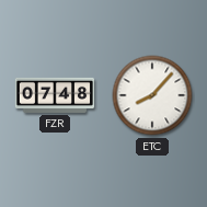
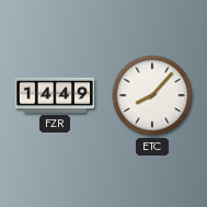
FZR: 07:48 -> 14:49
